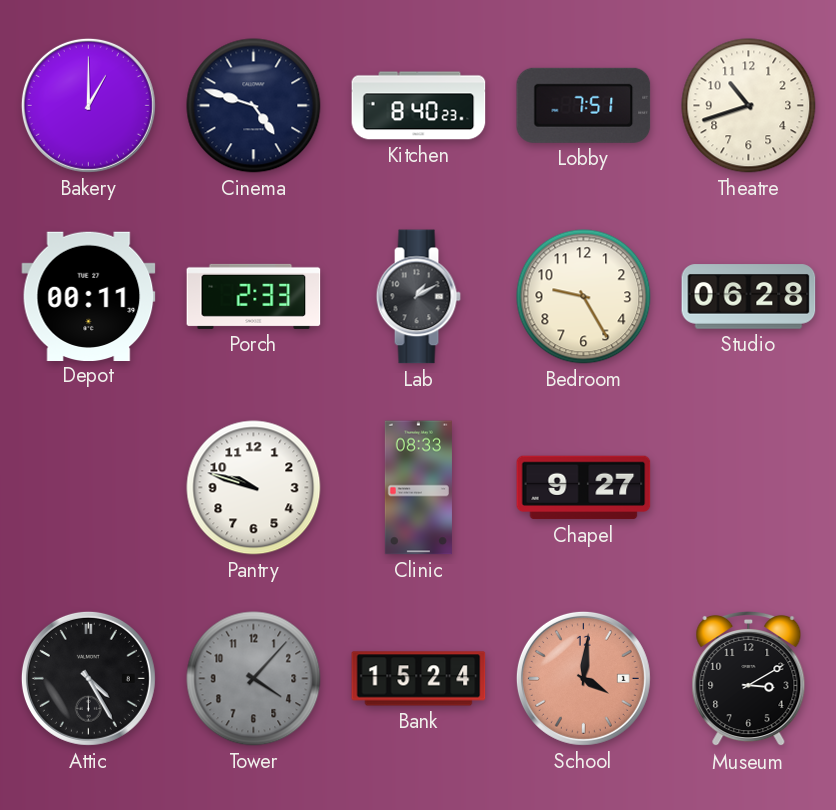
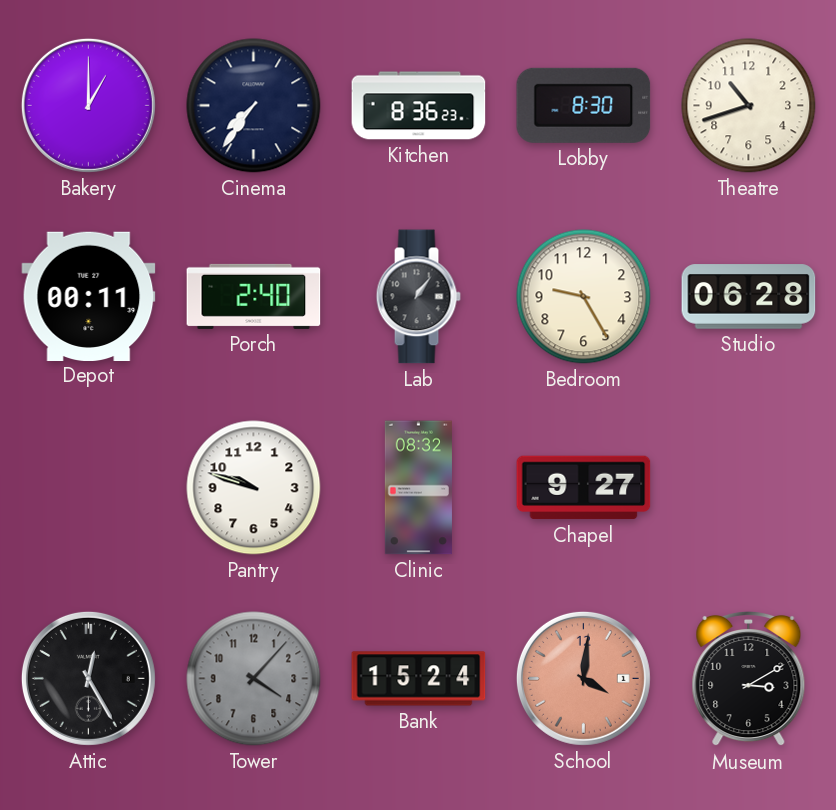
Cinema: 4:48 -> 7:36
Kitchen: 8:40 -> 8:36
Lobby: 7:51 -> 8:30
Porch: 2:33 -> 2:40
Lab: 1:10 -> 1:06
Clinic: 08:33 -> 08:32
Attic: 4:25 -> 12:25
